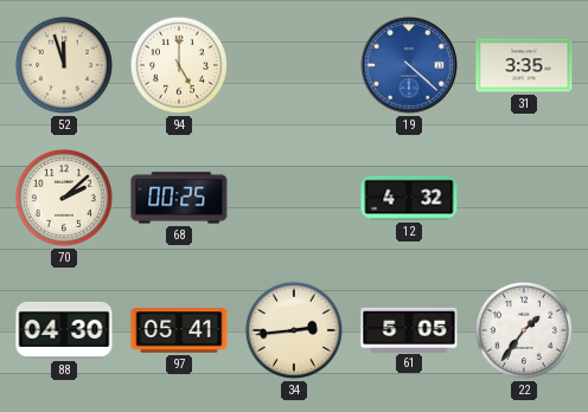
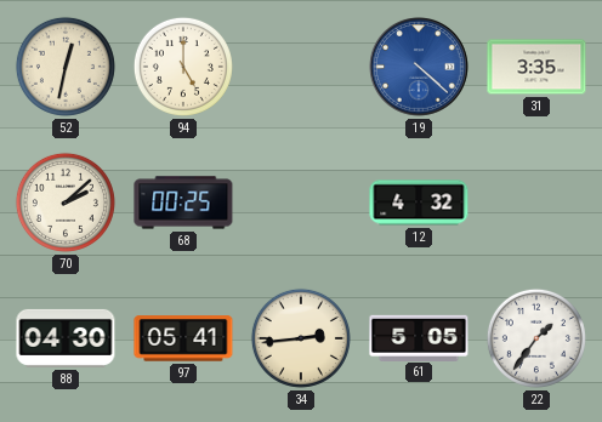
52: 11:57 -> 12:32
